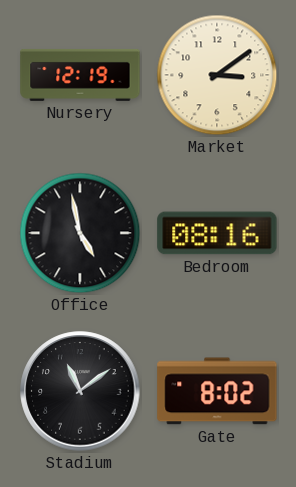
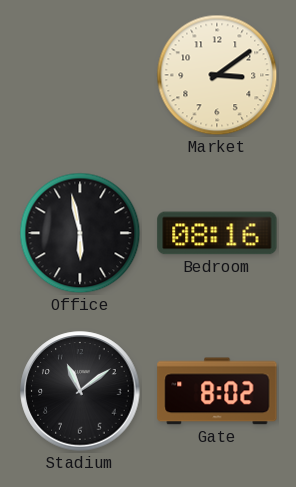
Nursery: 12:19 -> none
Office: 4:58 -> 5:58
